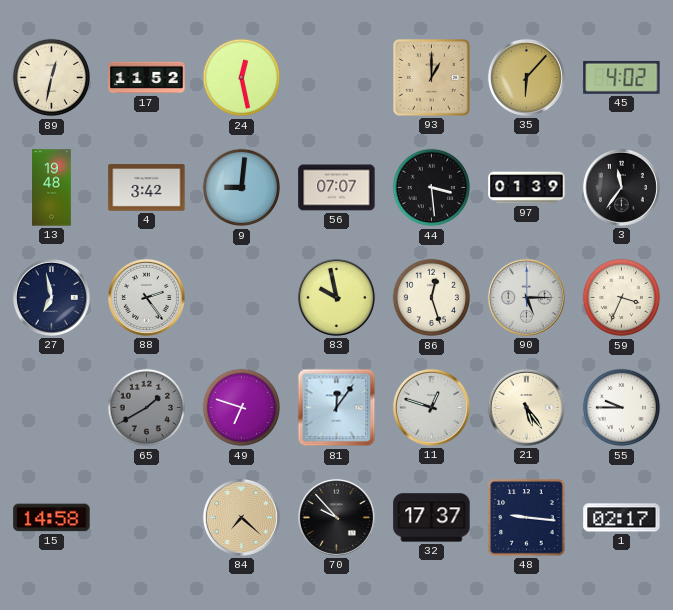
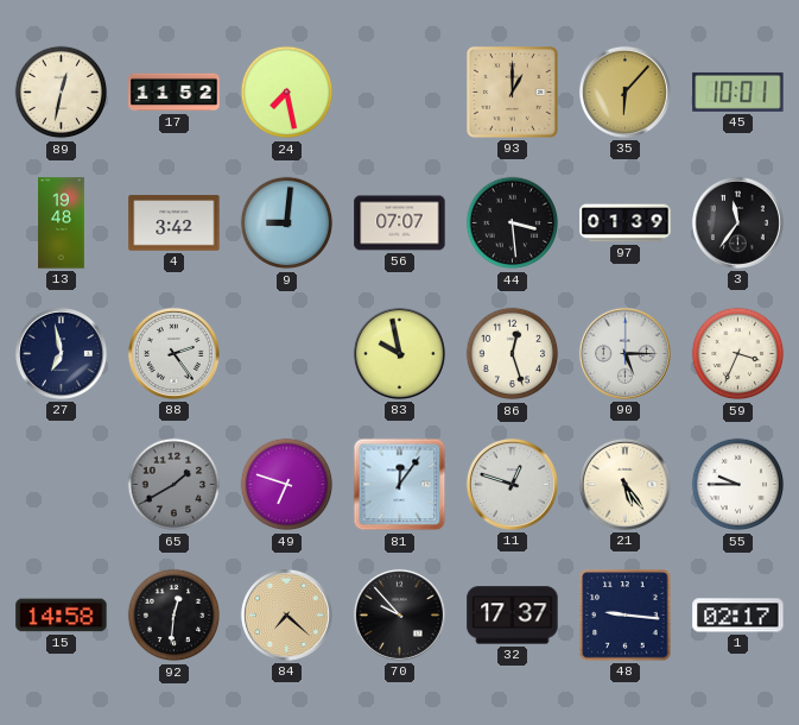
24: 12:28 -> 7:28
45: 4:02 -> 10:01
92: none -> 12:31
